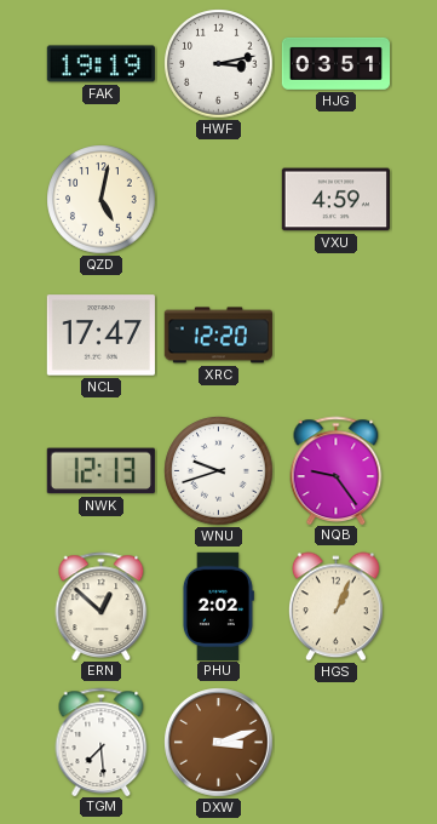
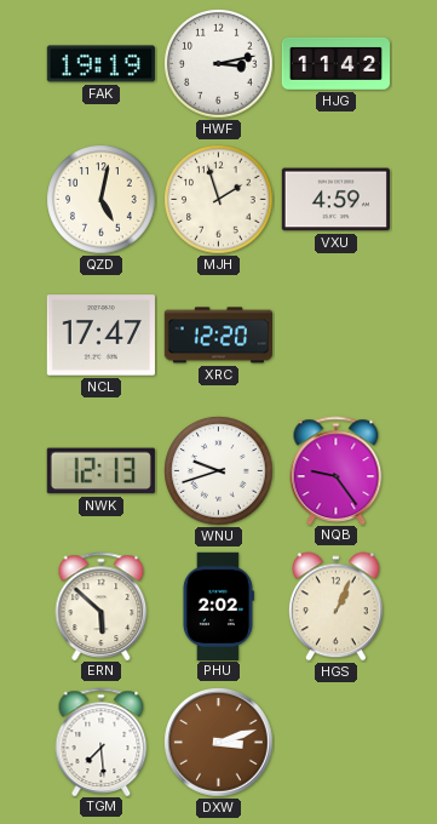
HJG: 03:51 -> 11:42
MJH: none -> 1:57
ERN: 12:52 -> 5:52
